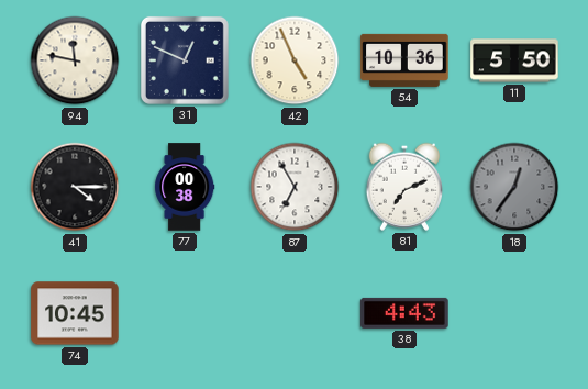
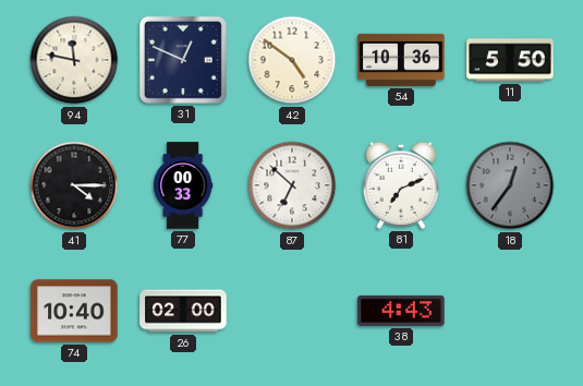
42: 4:56 -> 4:51
77: 00:38 -> 00:33
87: 6:55 -> 6:52
74: 10:45 -> 10:40
26: none -> 02:00
